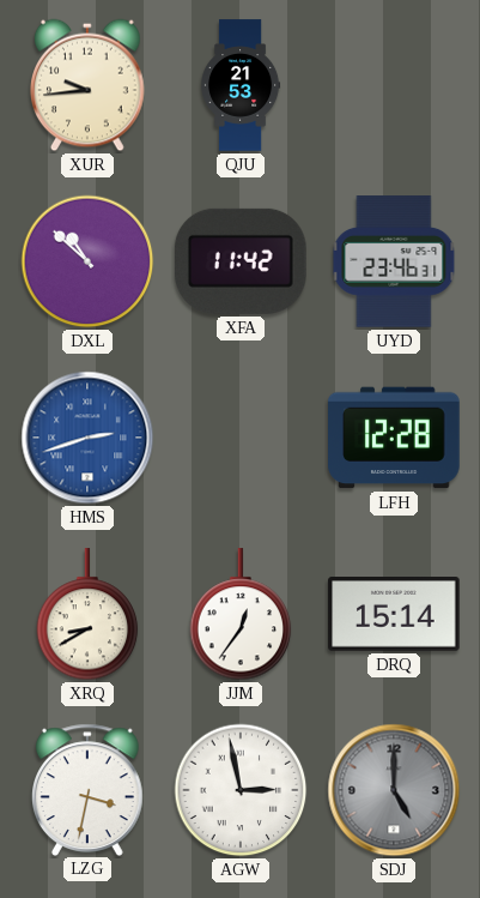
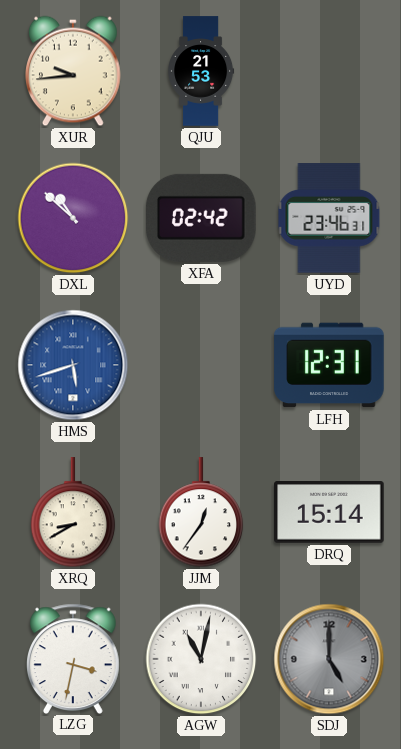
XFA: 11:42 -> 02:42
HMS: 2:42 -> 5:42
LFH: 12:28 -> 12:31
AGW: 2:58 -> 11:02
